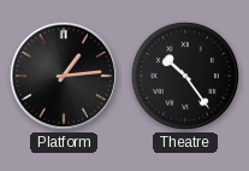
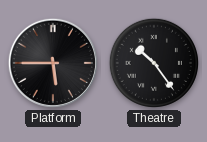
Platform: 1:14 -> 5:45
